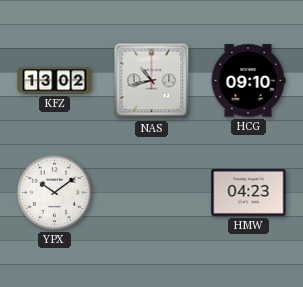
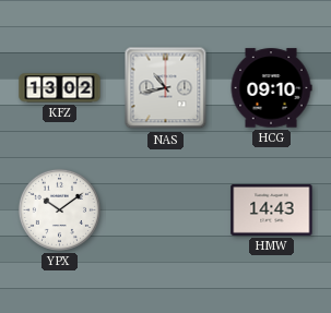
HMW: 04:23 -> 14:43
